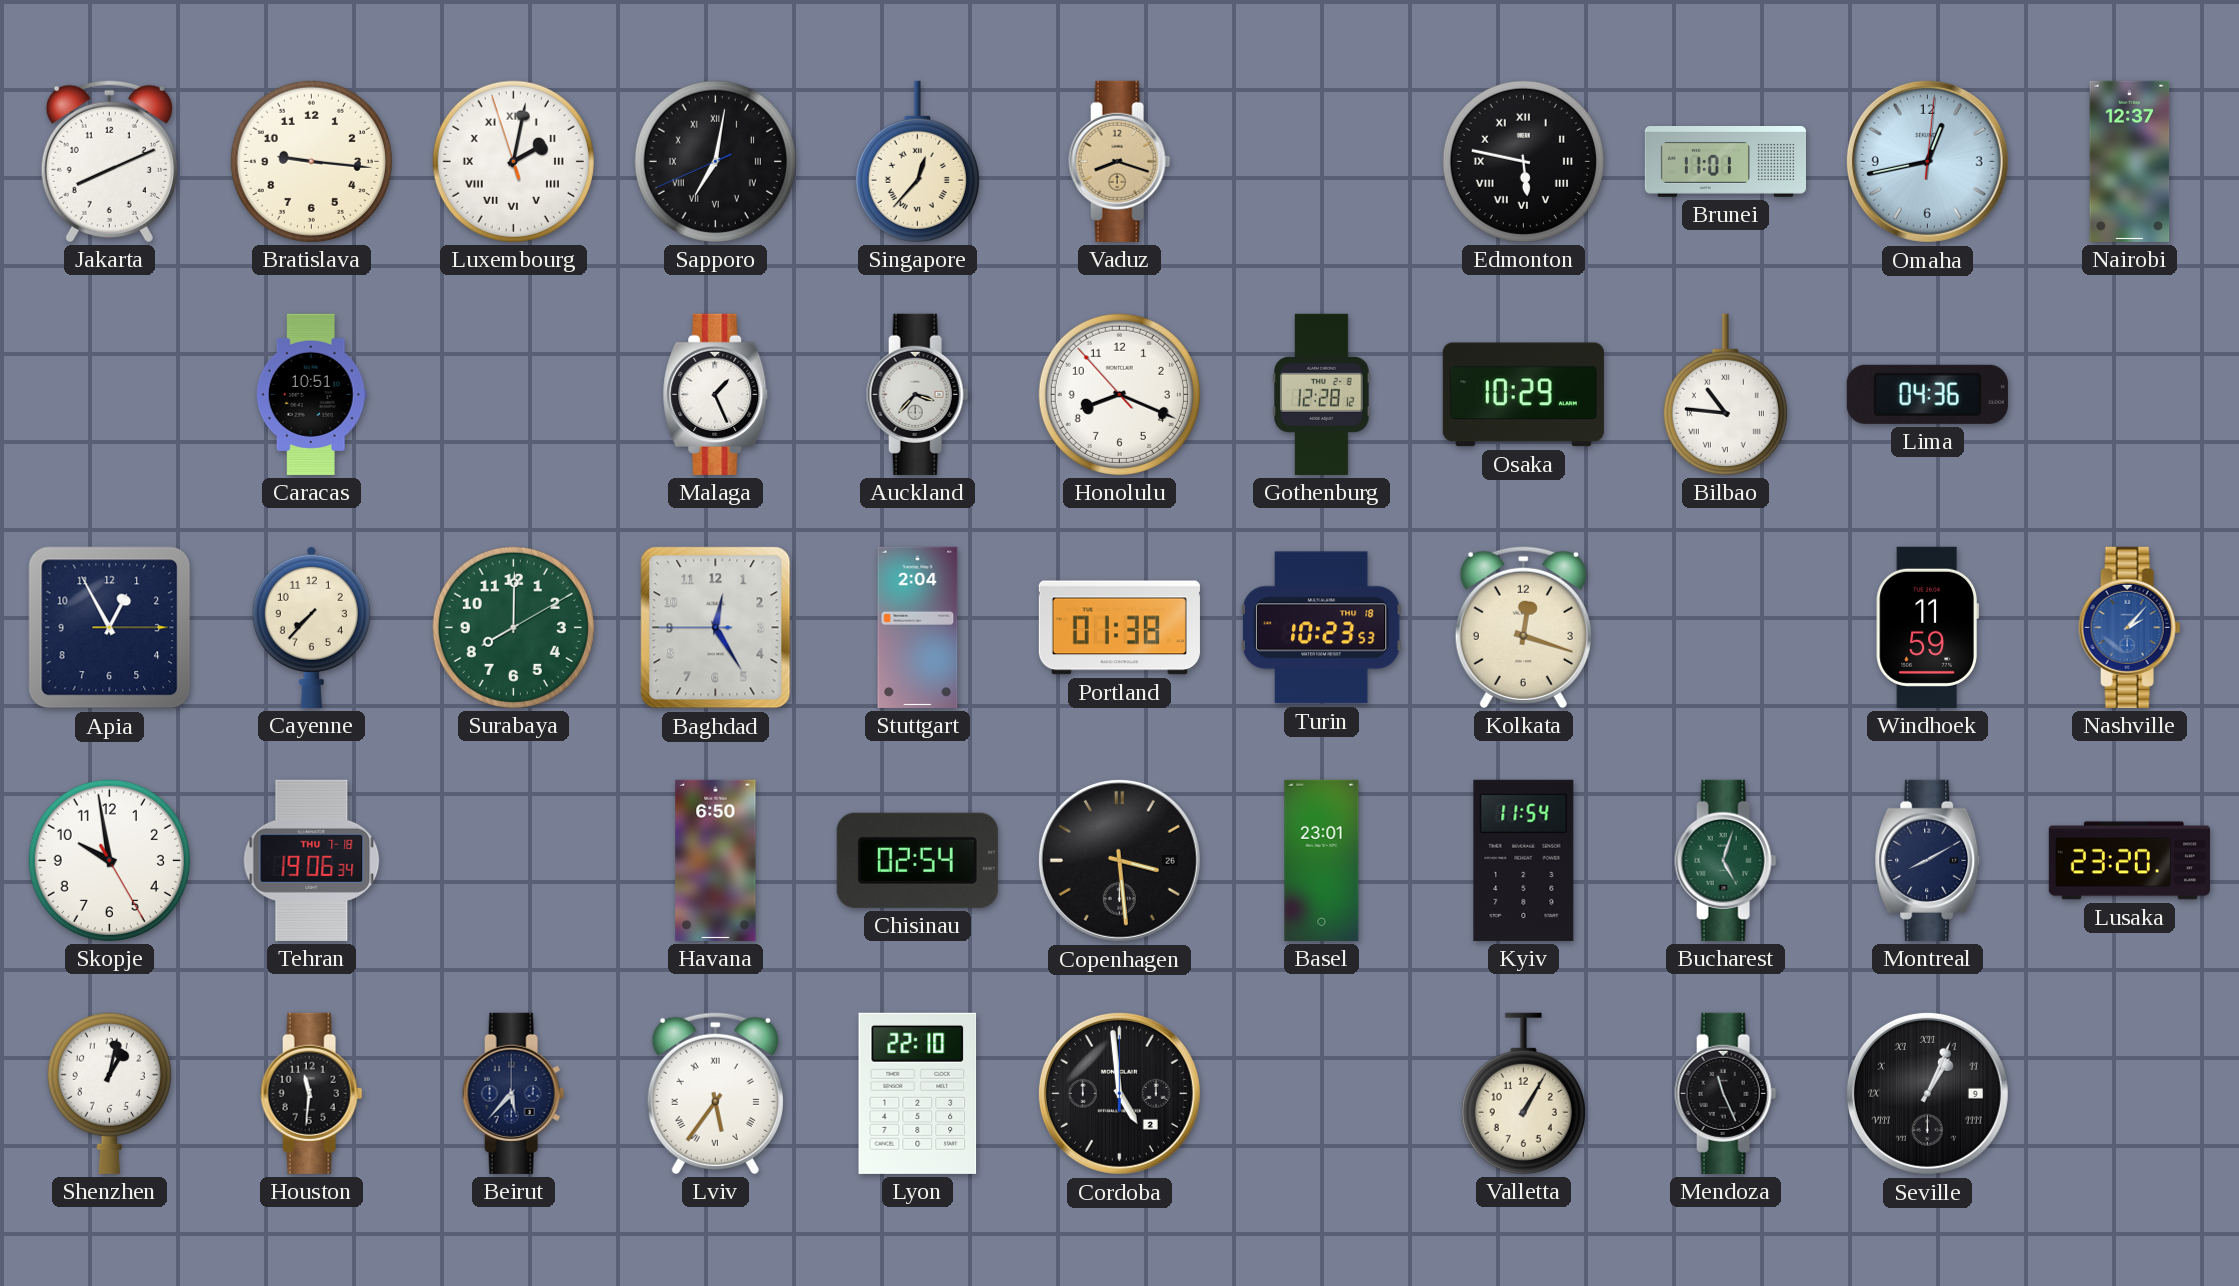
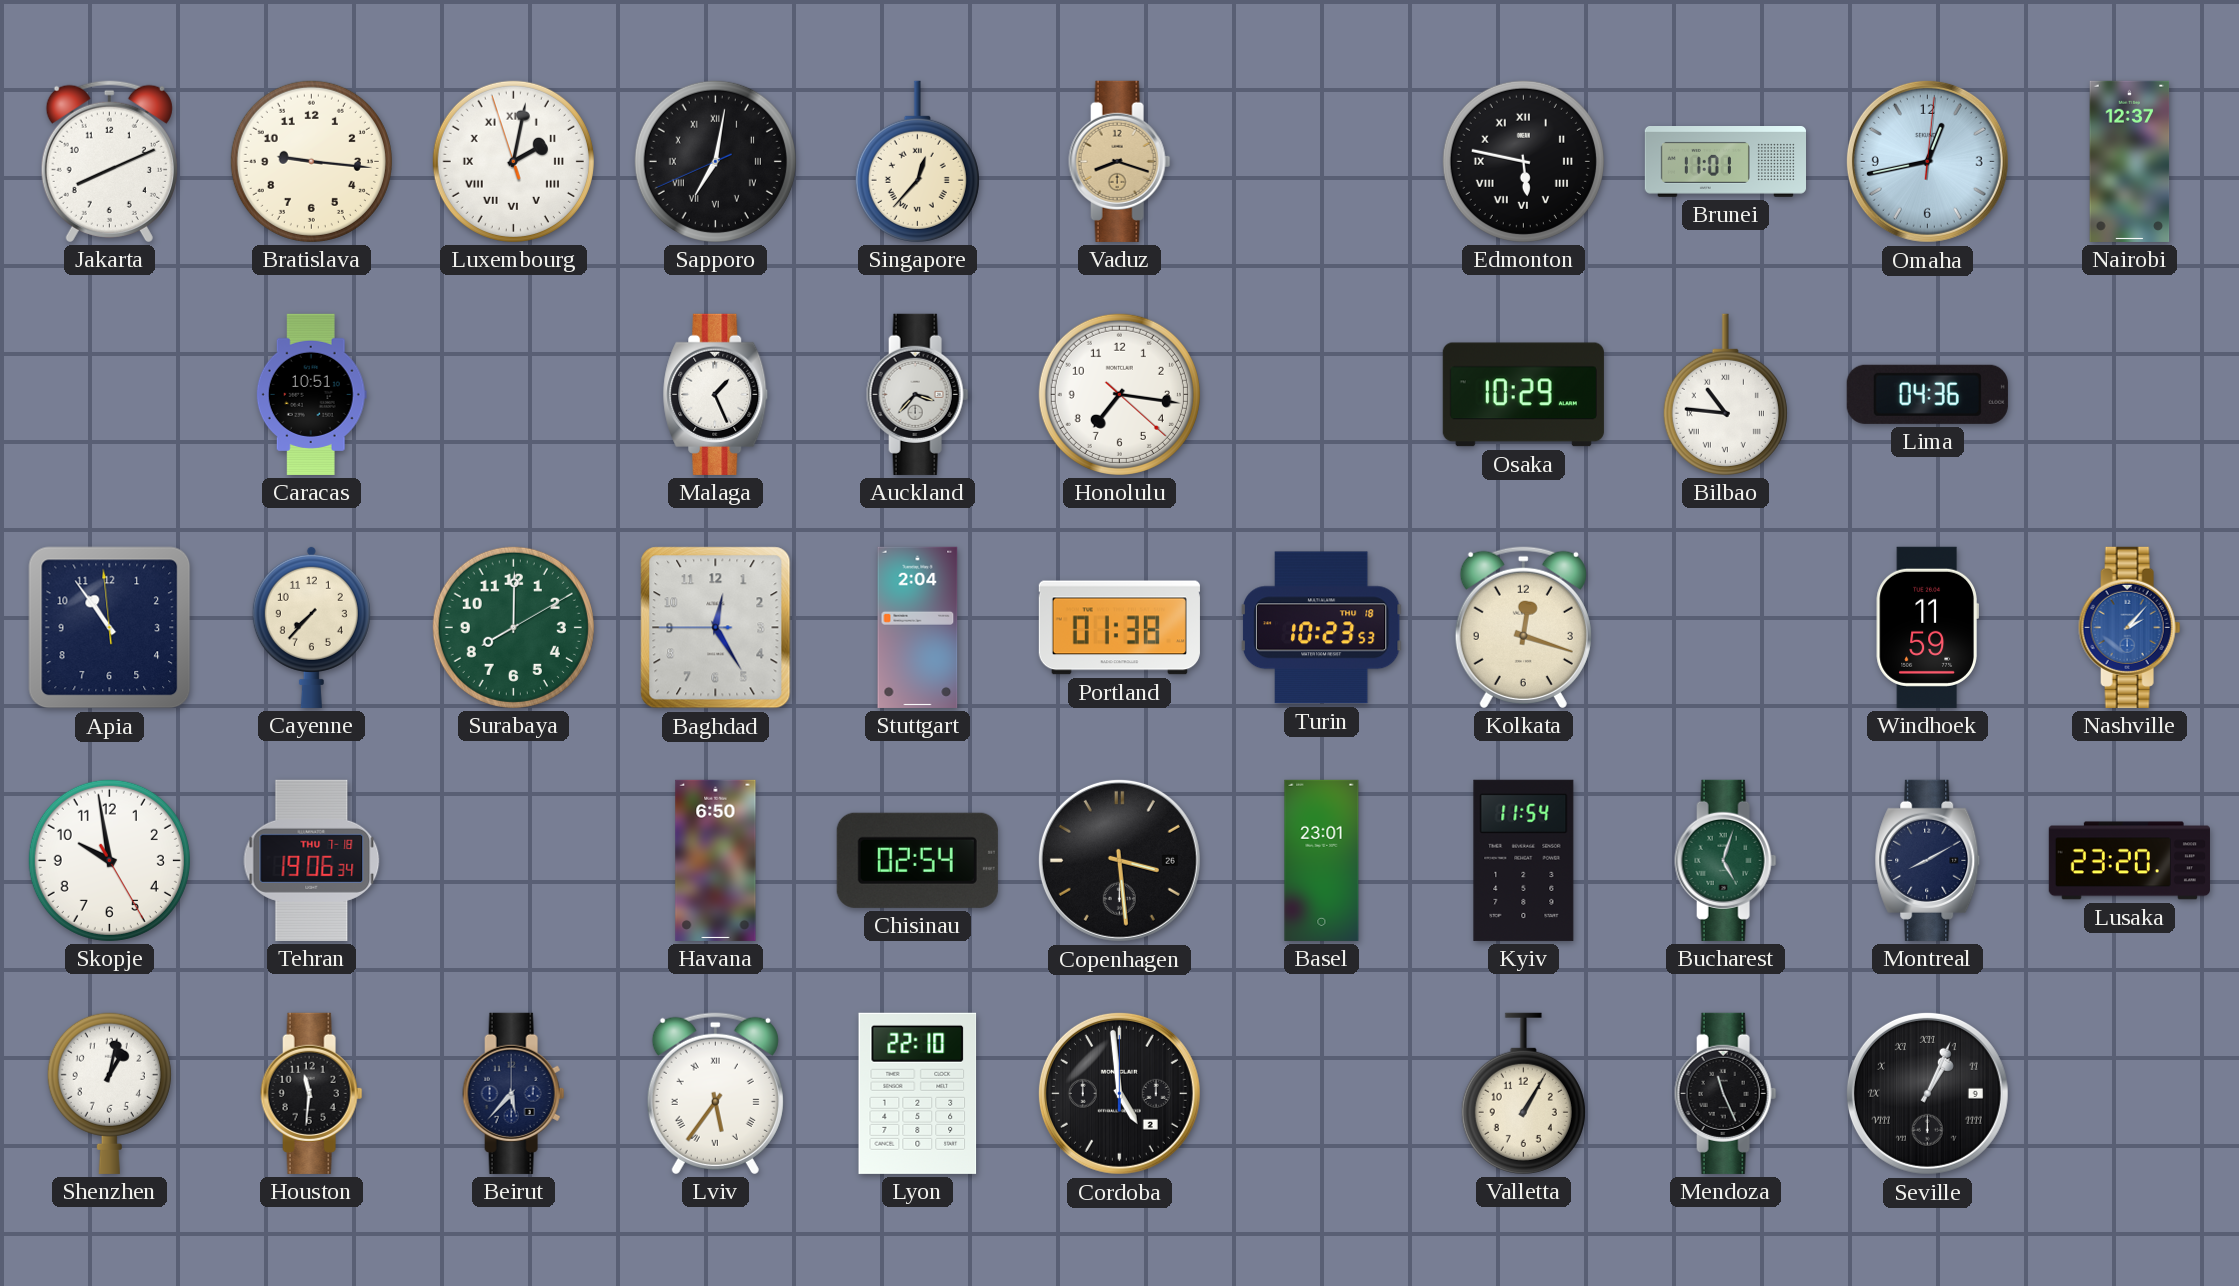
Honolulu: 8:18 -> 7:16
Gothenburg: 12:28 -> none
Apia: 12:55 -> 10:53
